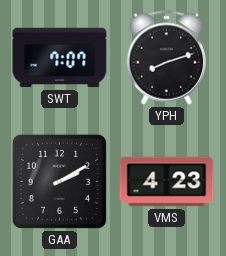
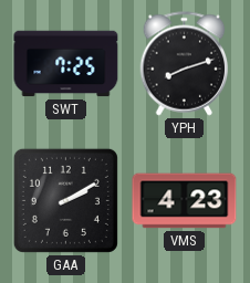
SWT: 7:07 -> 7:25
